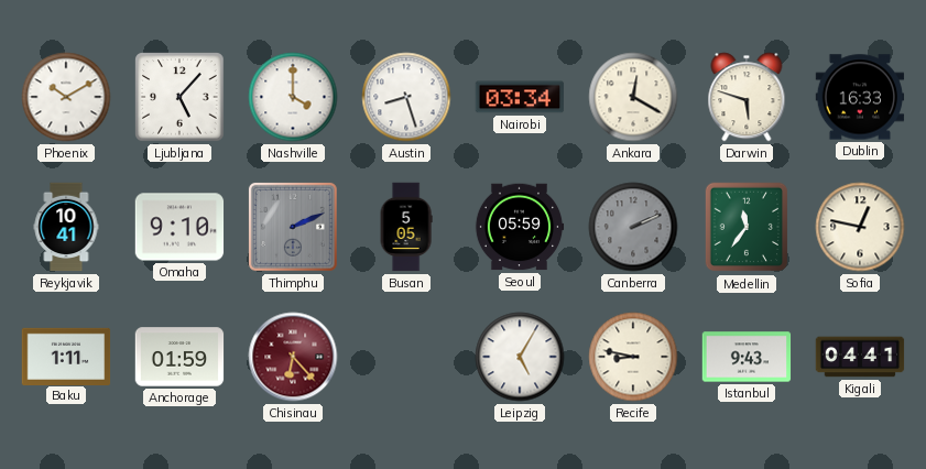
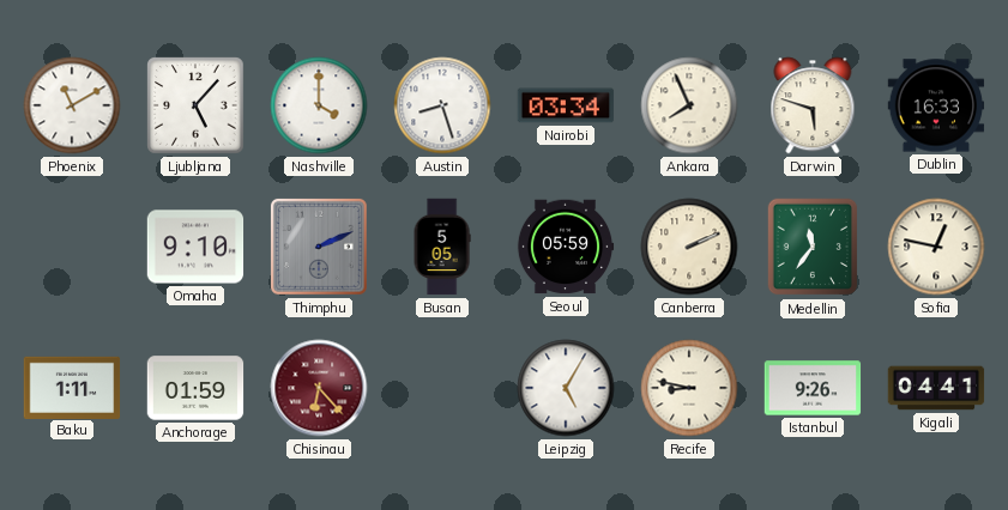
Phoenix: 10:10 -> 11:10
Ankara: 12:20 -> 7:56
Reykjavik: 10:41 -> none
Canberra dial: grey -> cream
Istanbul: 9:43 -> 9:26
